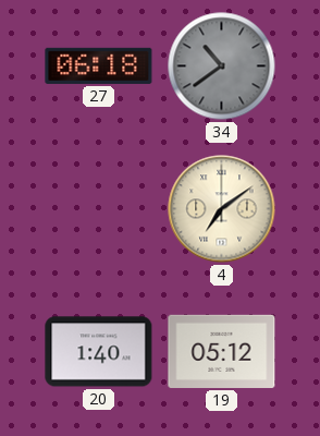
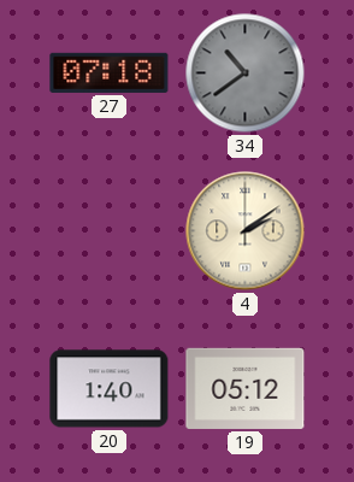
27: 06:18 -> 07:18
4: 7:09 -> 2:09
